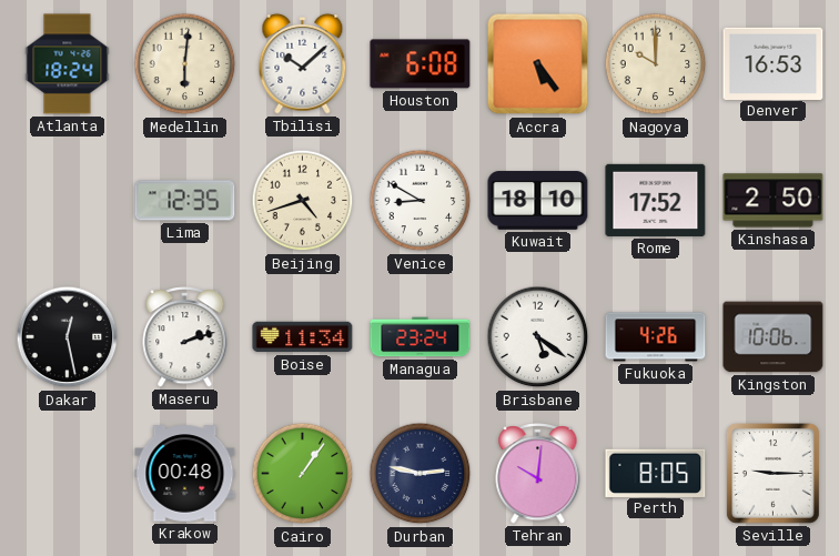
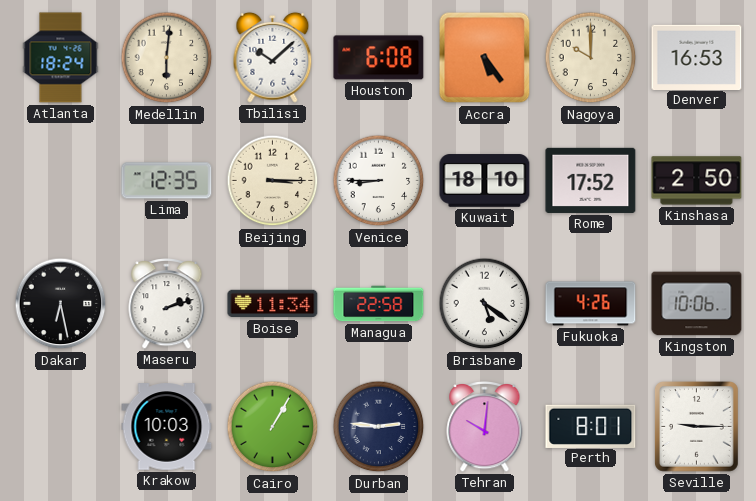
Beijing: 4:42 -> 3:15
Venice: 8:50 -> 8:45
Dakar: 12:28 -> 6:28
Managua: 23:24 -> 22:58
Krakow: 00:48 -> 10:03
Cairo: 1:06 -> 1:05
Durban: 2:47 -> 2:46
Perth: 8:05 -> 8:01
